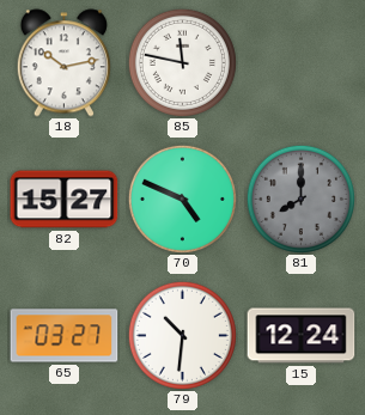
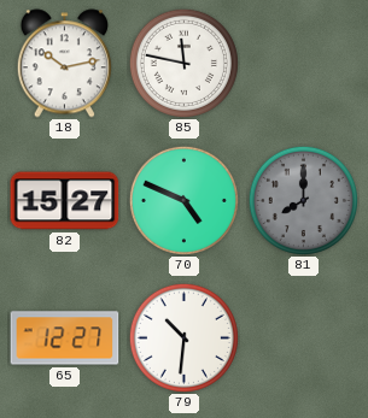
65: 03:27 -> 12:27
15: 12:24 -> none
